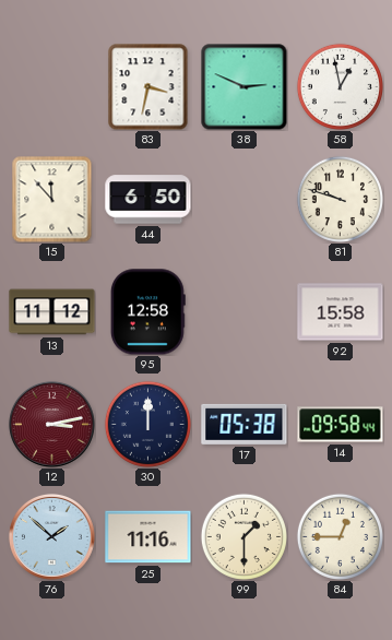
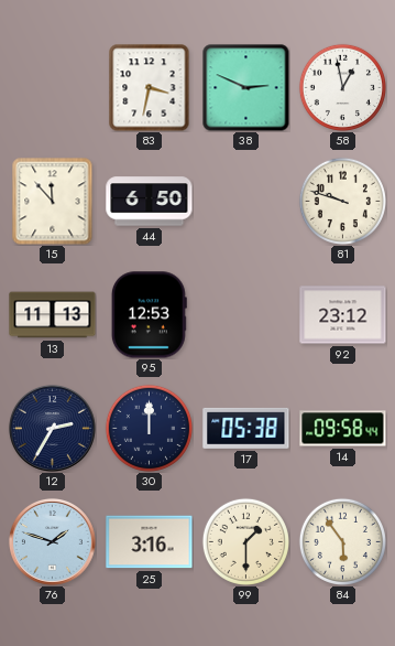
13: 11:12 -> 11:13
95: 12:58 -> 12:53
92: 15:58 -> 23:12
12: 3:13 -> 2:35
12 dial: burgundy -> navy
76: 1:52 -> 1:48
25: 11:16 -> 3:16
84: 12:45 -> 5:54
